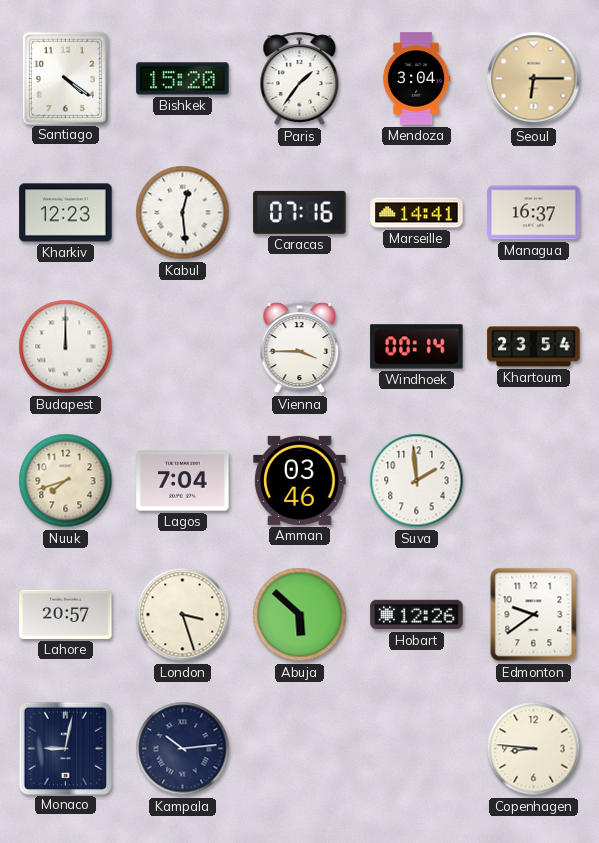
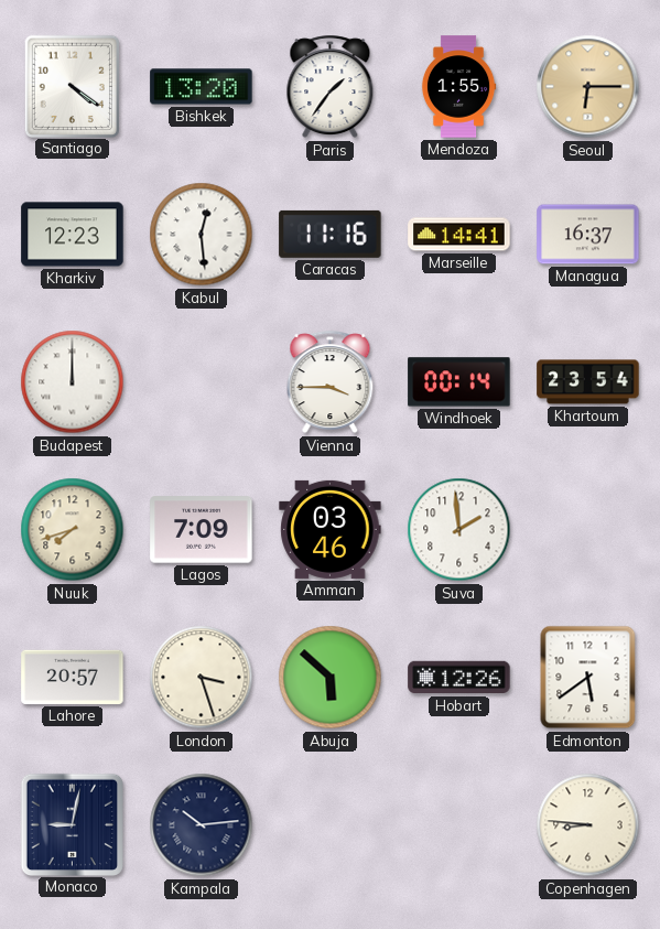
Bishkek: 15:20 -> 13:20
Mendoza: 3:04 -> 1:55
Caracas: 07:16 -> 11:16
Lagos: 7:04 -> 7:09
Edmonton: 9:39 -> 5:39
